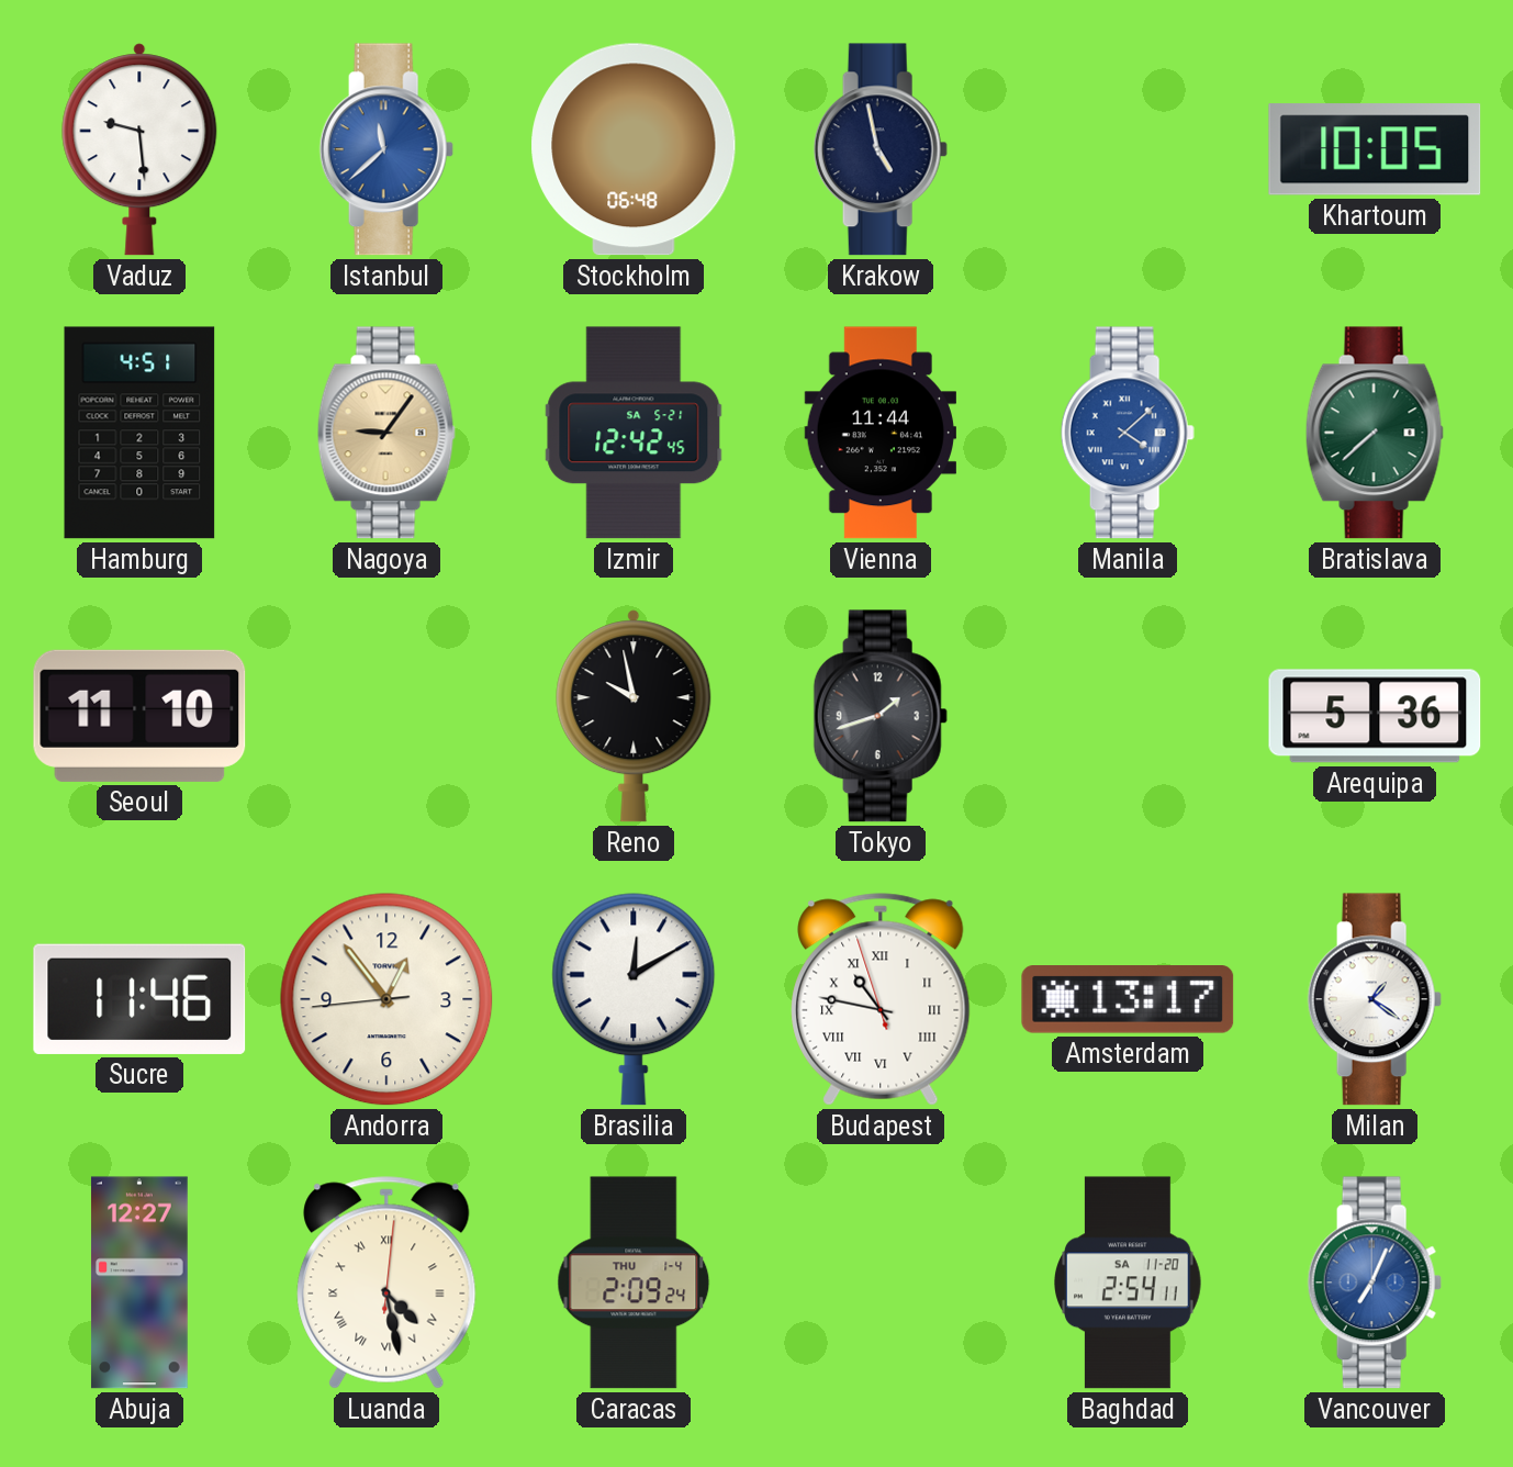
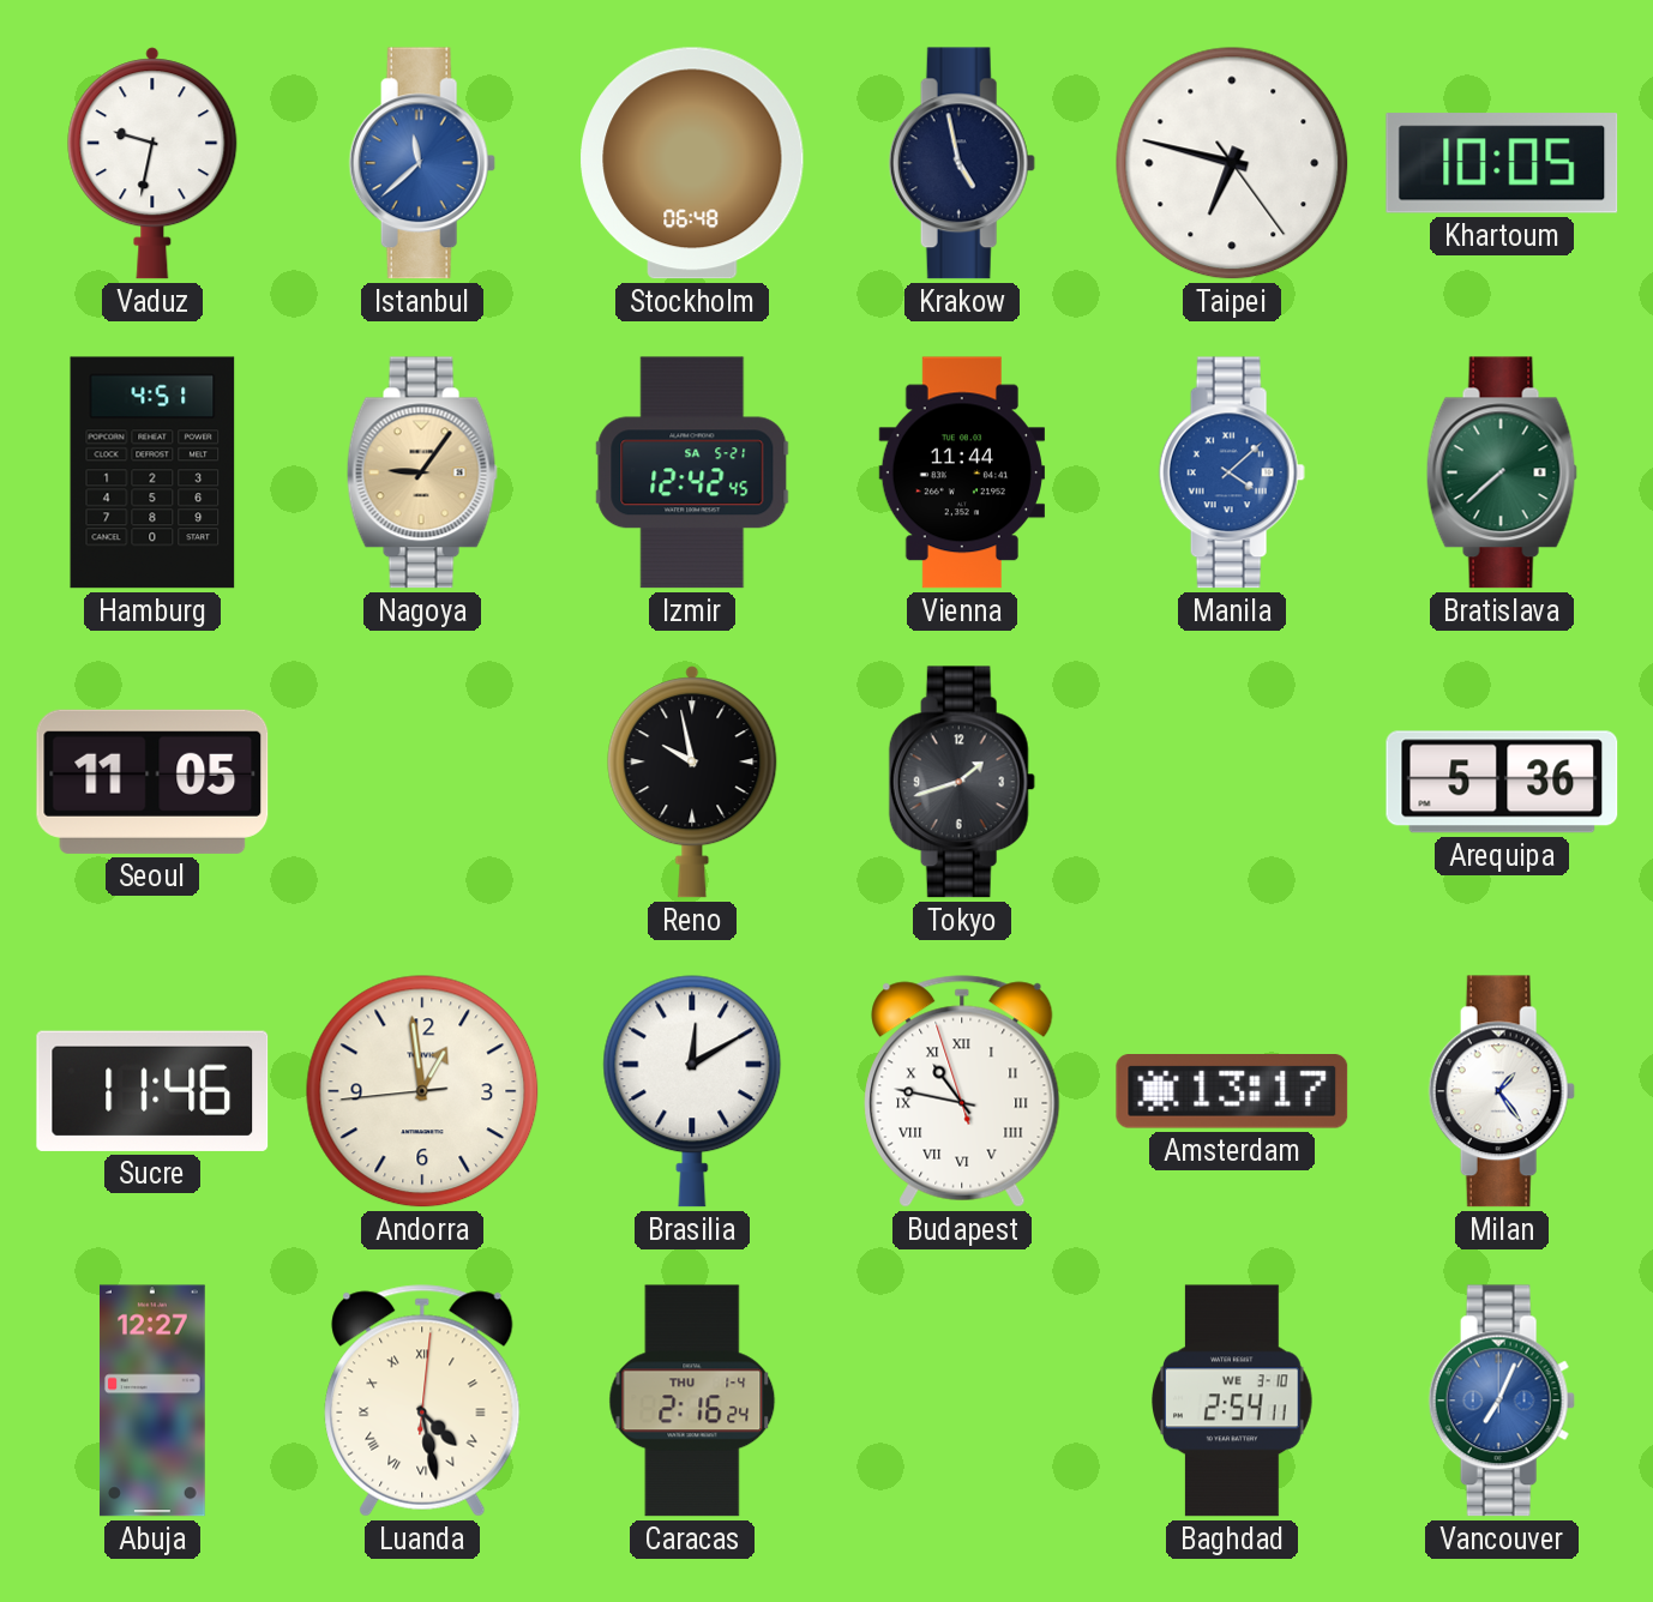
Vaduz: 9:29 -> 9:32
Taipei: none -> 6:47
Seoul: 11:10 -> 11:05
Andorra: 12:53 -> 12:58
Milan: 1:21 -> 1:24
Caracas: 2:09 -> 2:16
Baghdad date: SA 11-20 -> WE 3-10
